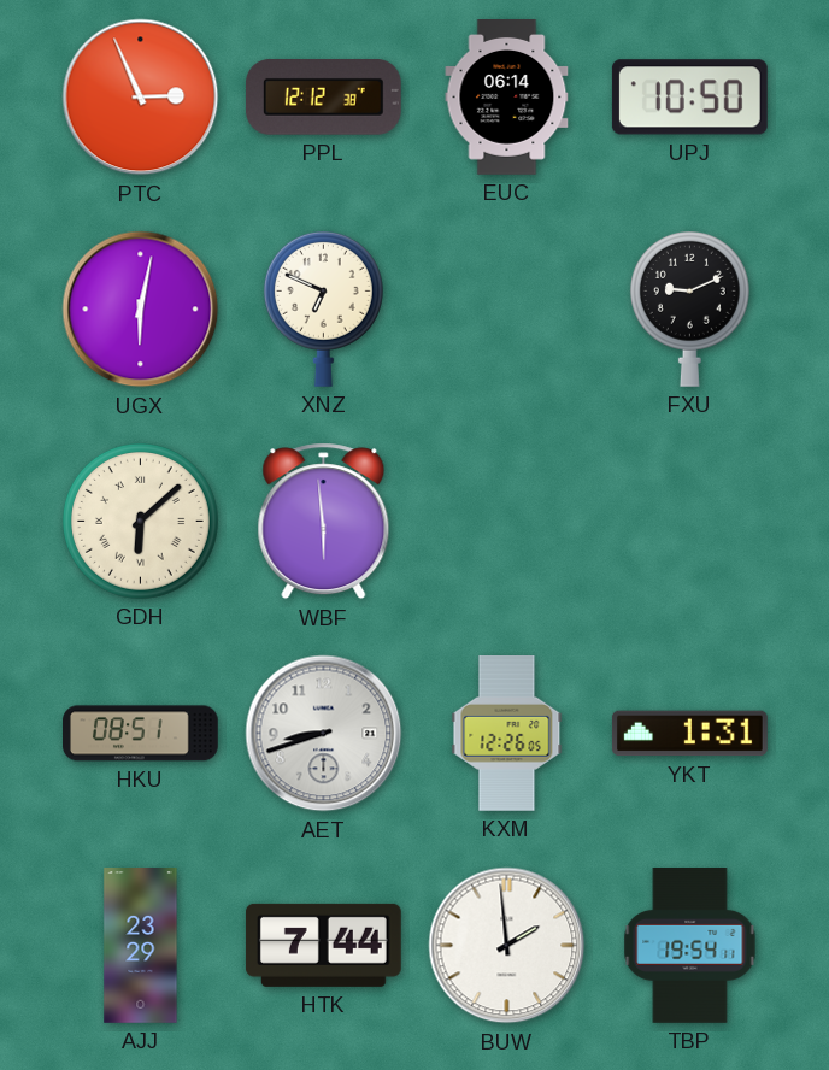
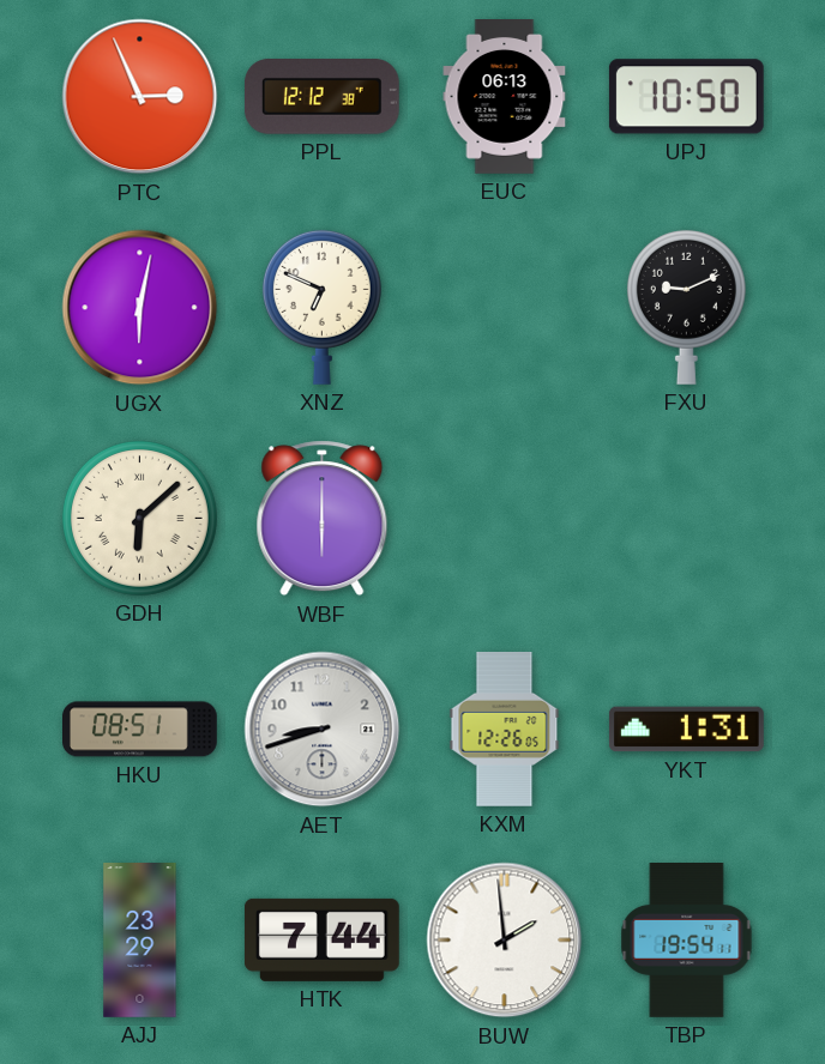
EUC: 06:14 -> 06:13
WBF: 5:59 -> 6:00
